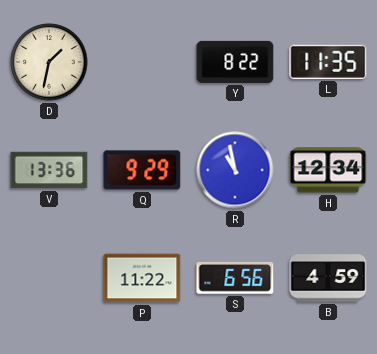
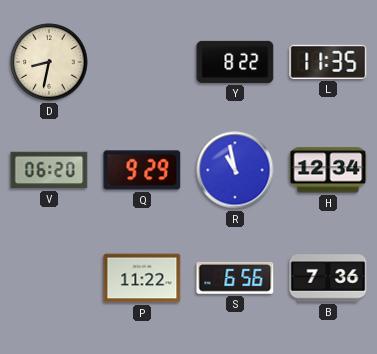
D: 1:32 -> 8:32
V: 13:36 -> 06:20
B: 4:59 -> 7:36
